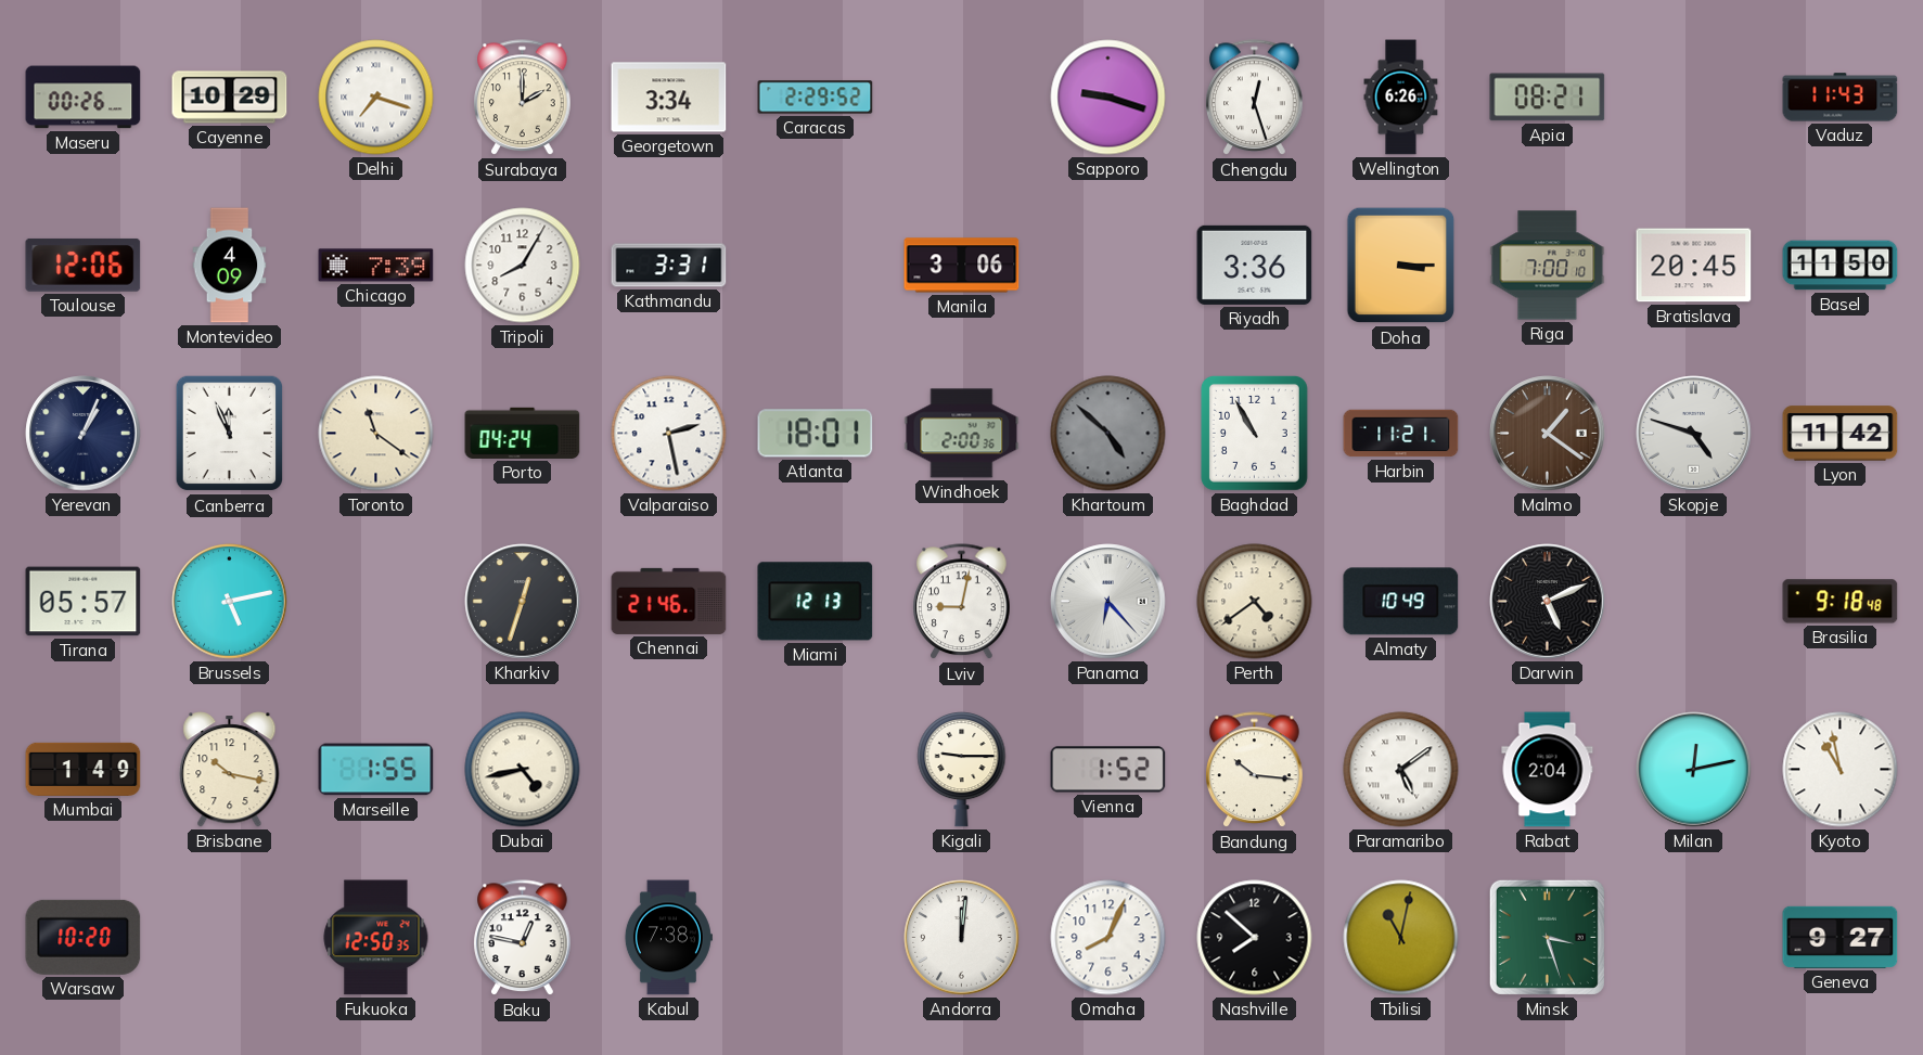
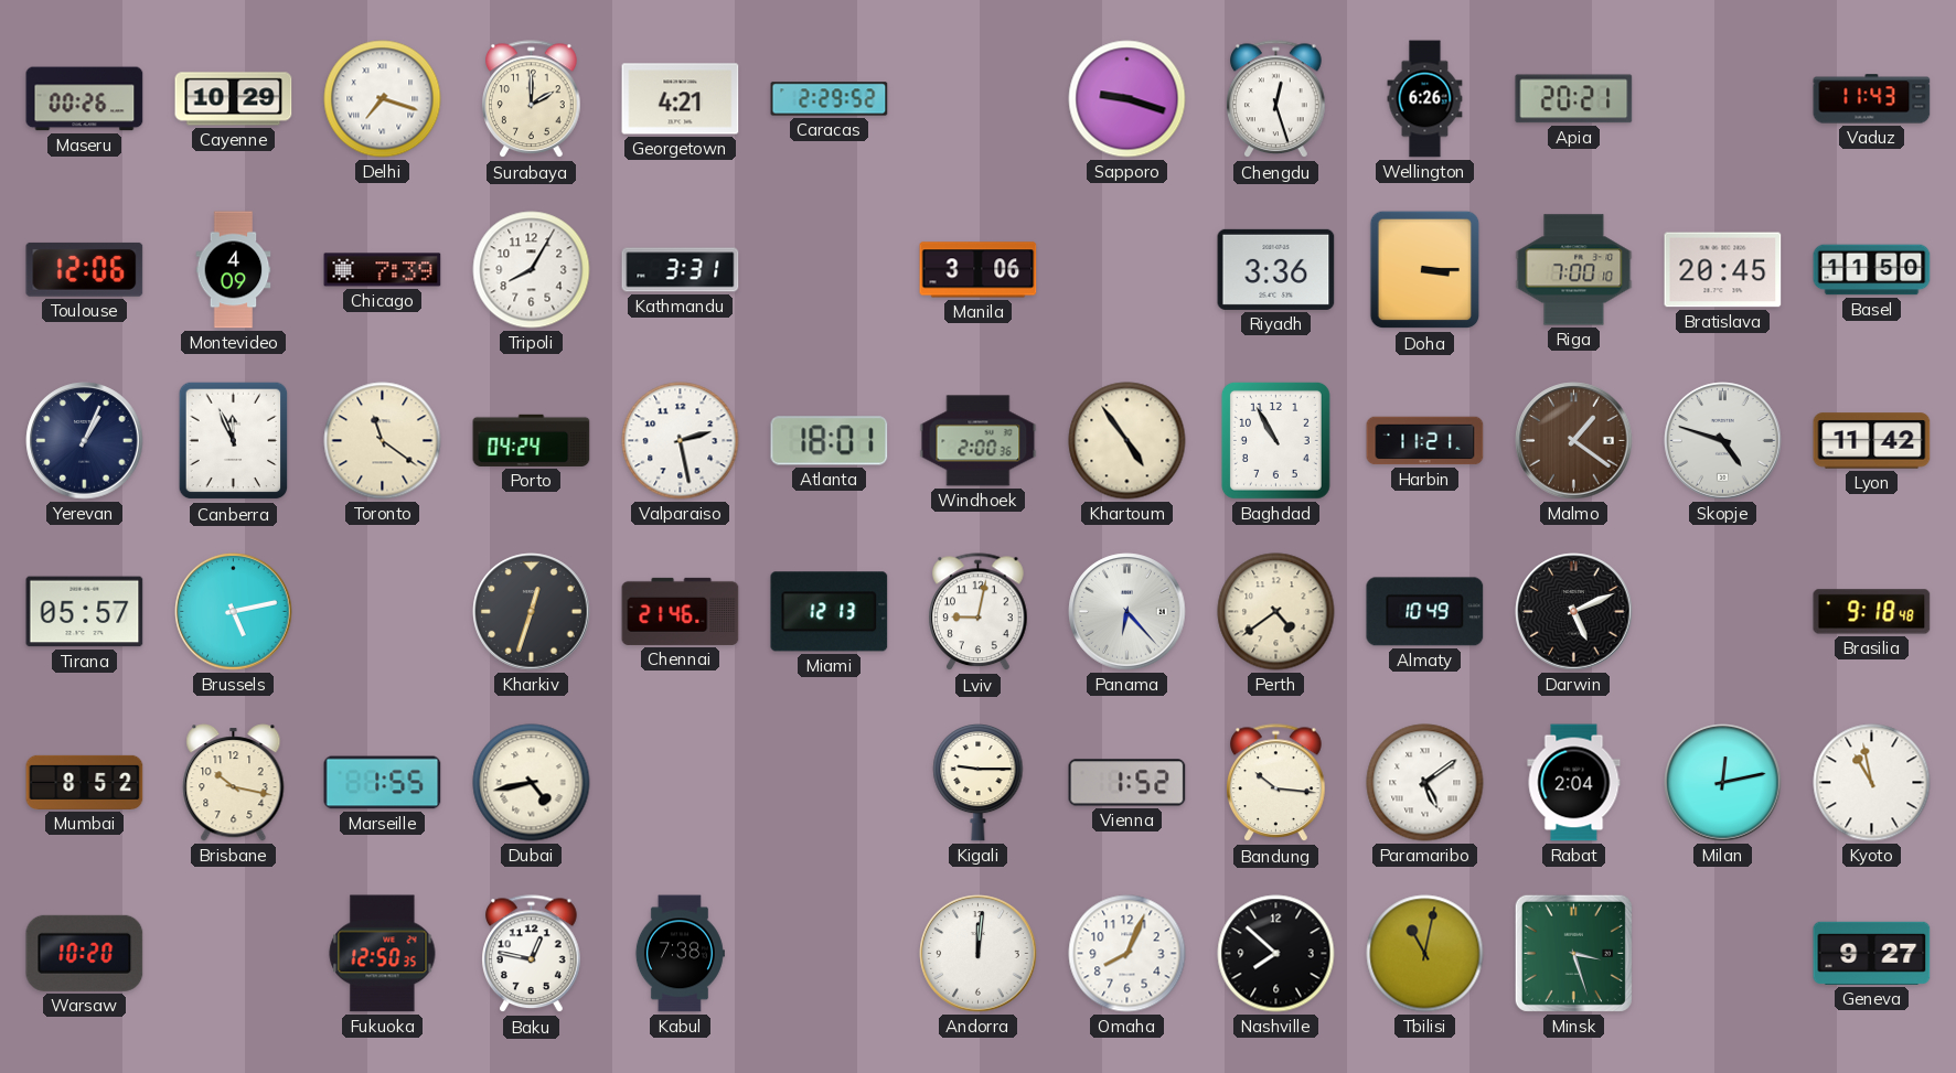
Georgetown: 3:34 -> 4:21
Apia: 08:21 -> 20:21
Khartoum: 4:52 -> 4:54
Khartoum dial: grey -> cream
Mumbai: 1:49 -> 8:52
